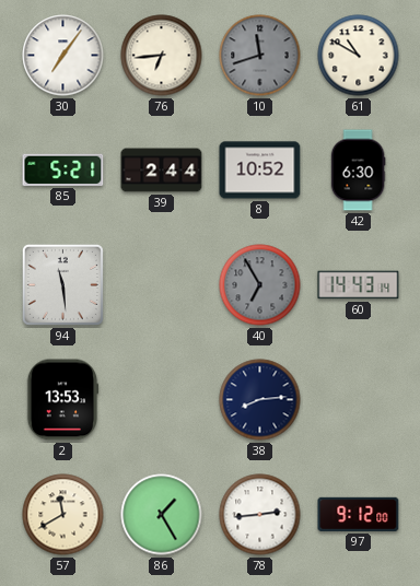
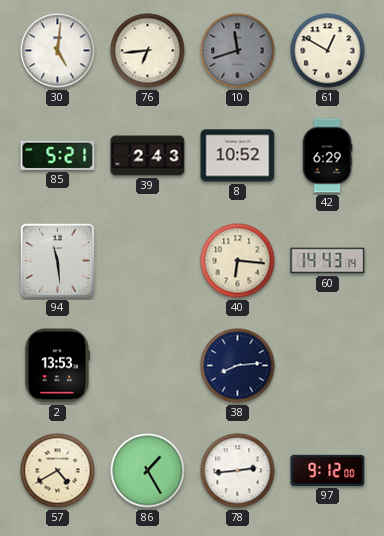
30: 7:06 -> 5:01
61: 10:50 -> 12:50
39: 2:44 -> 2:43
42: 6:30 -> 6:29
40: 6:55 -> 6:16
40 dial: grey -> cream
57: 11:40 -> 4:40
